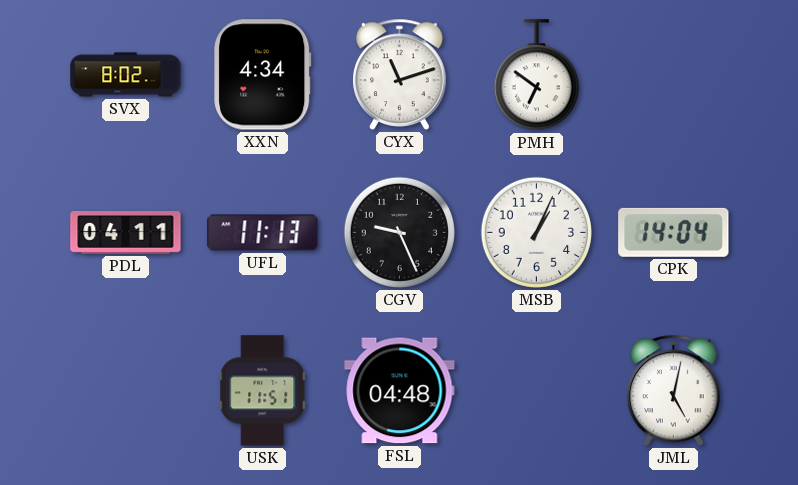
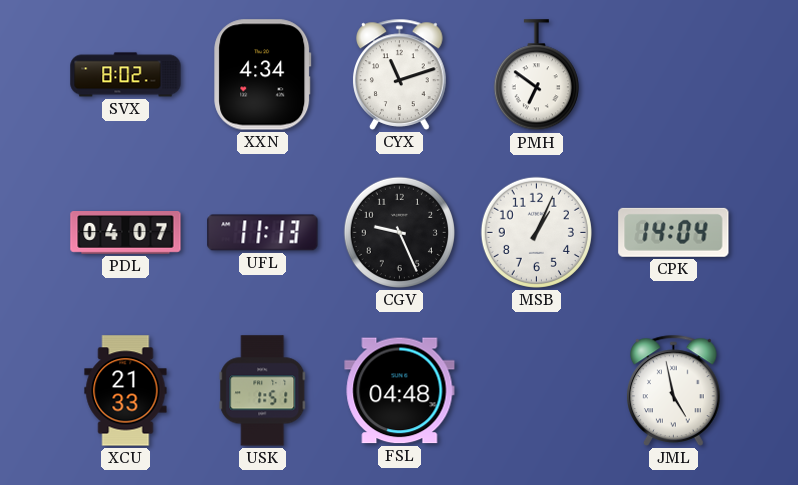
PDL: 04:11 -> 04:07
XCU: none -> 21:33
USK: 11:51 -> 1:51
JML: 5:02 -> 4:58
